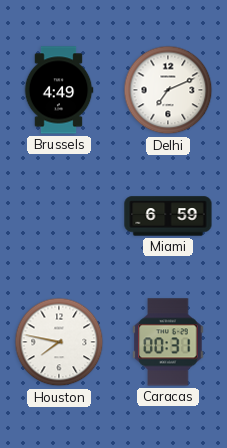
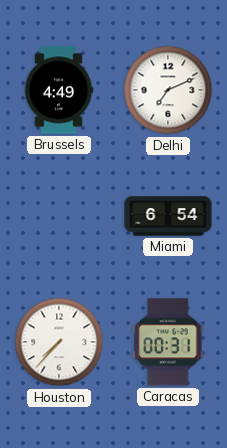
Miami: 6:59 -> 6:54
Houston: 7:47 -> 7:37
